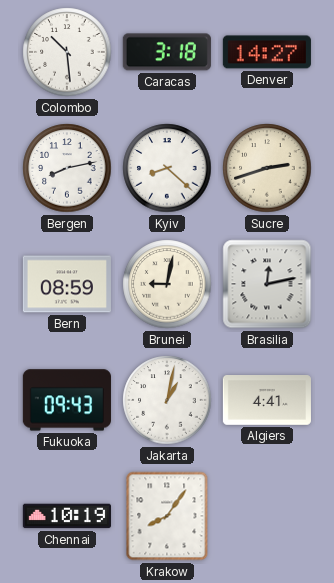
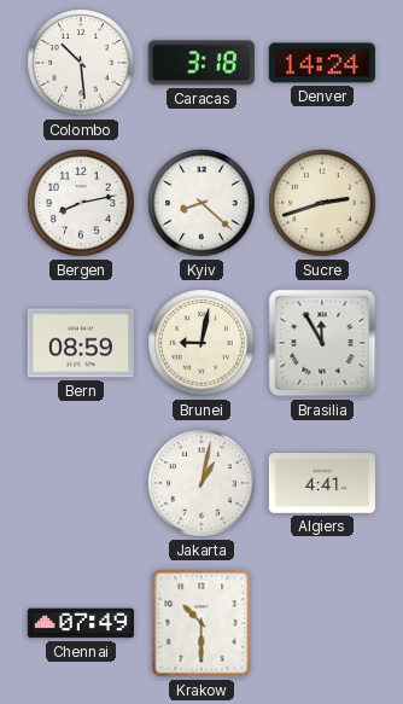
Denver: 14:27 -> 14:24
Brasilia: 12:13 -> 11:55
Fukuoka: 09:43 -> none
Chennai: 10:19 -> 07:49
Krakow: 8:06 -> 10:30
